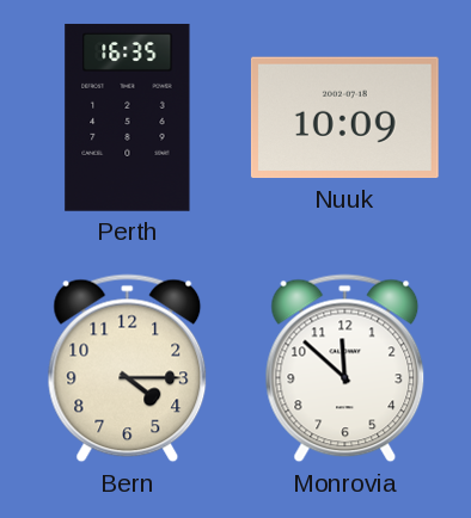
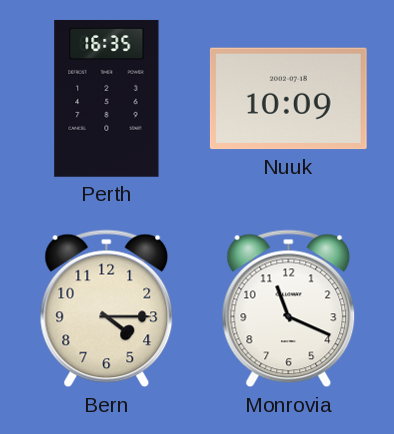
Monrovia: 11:52 -> 11:19
